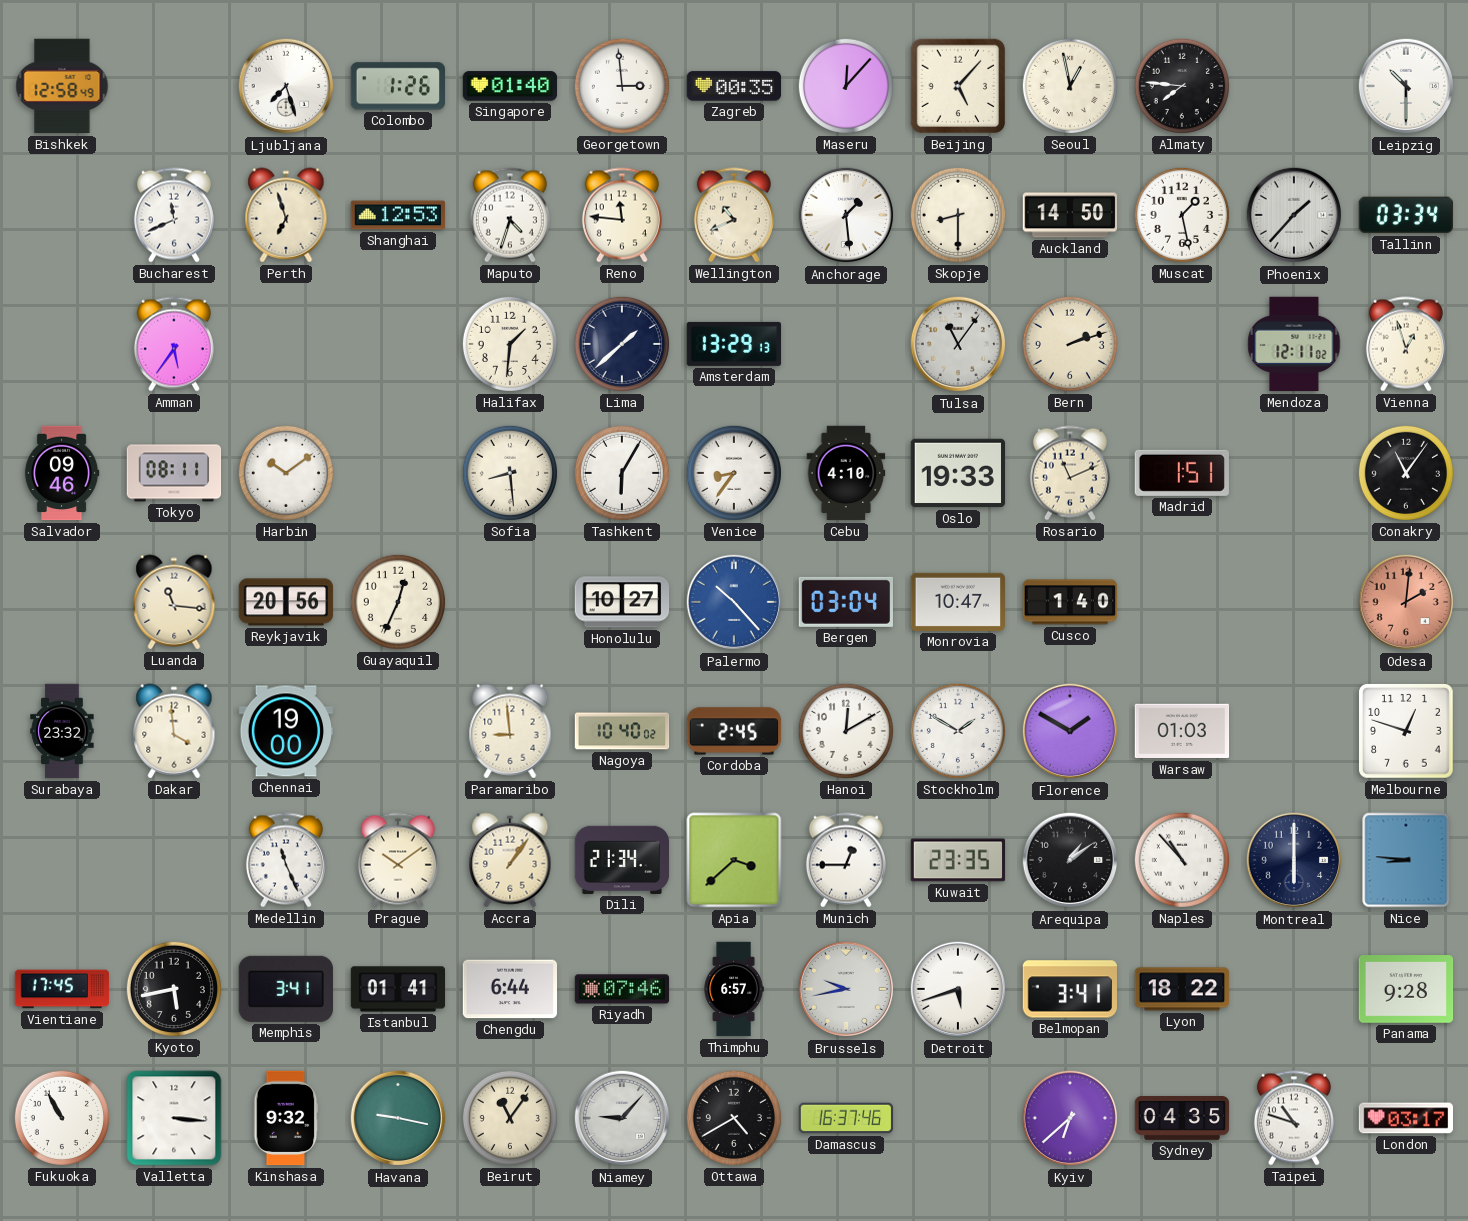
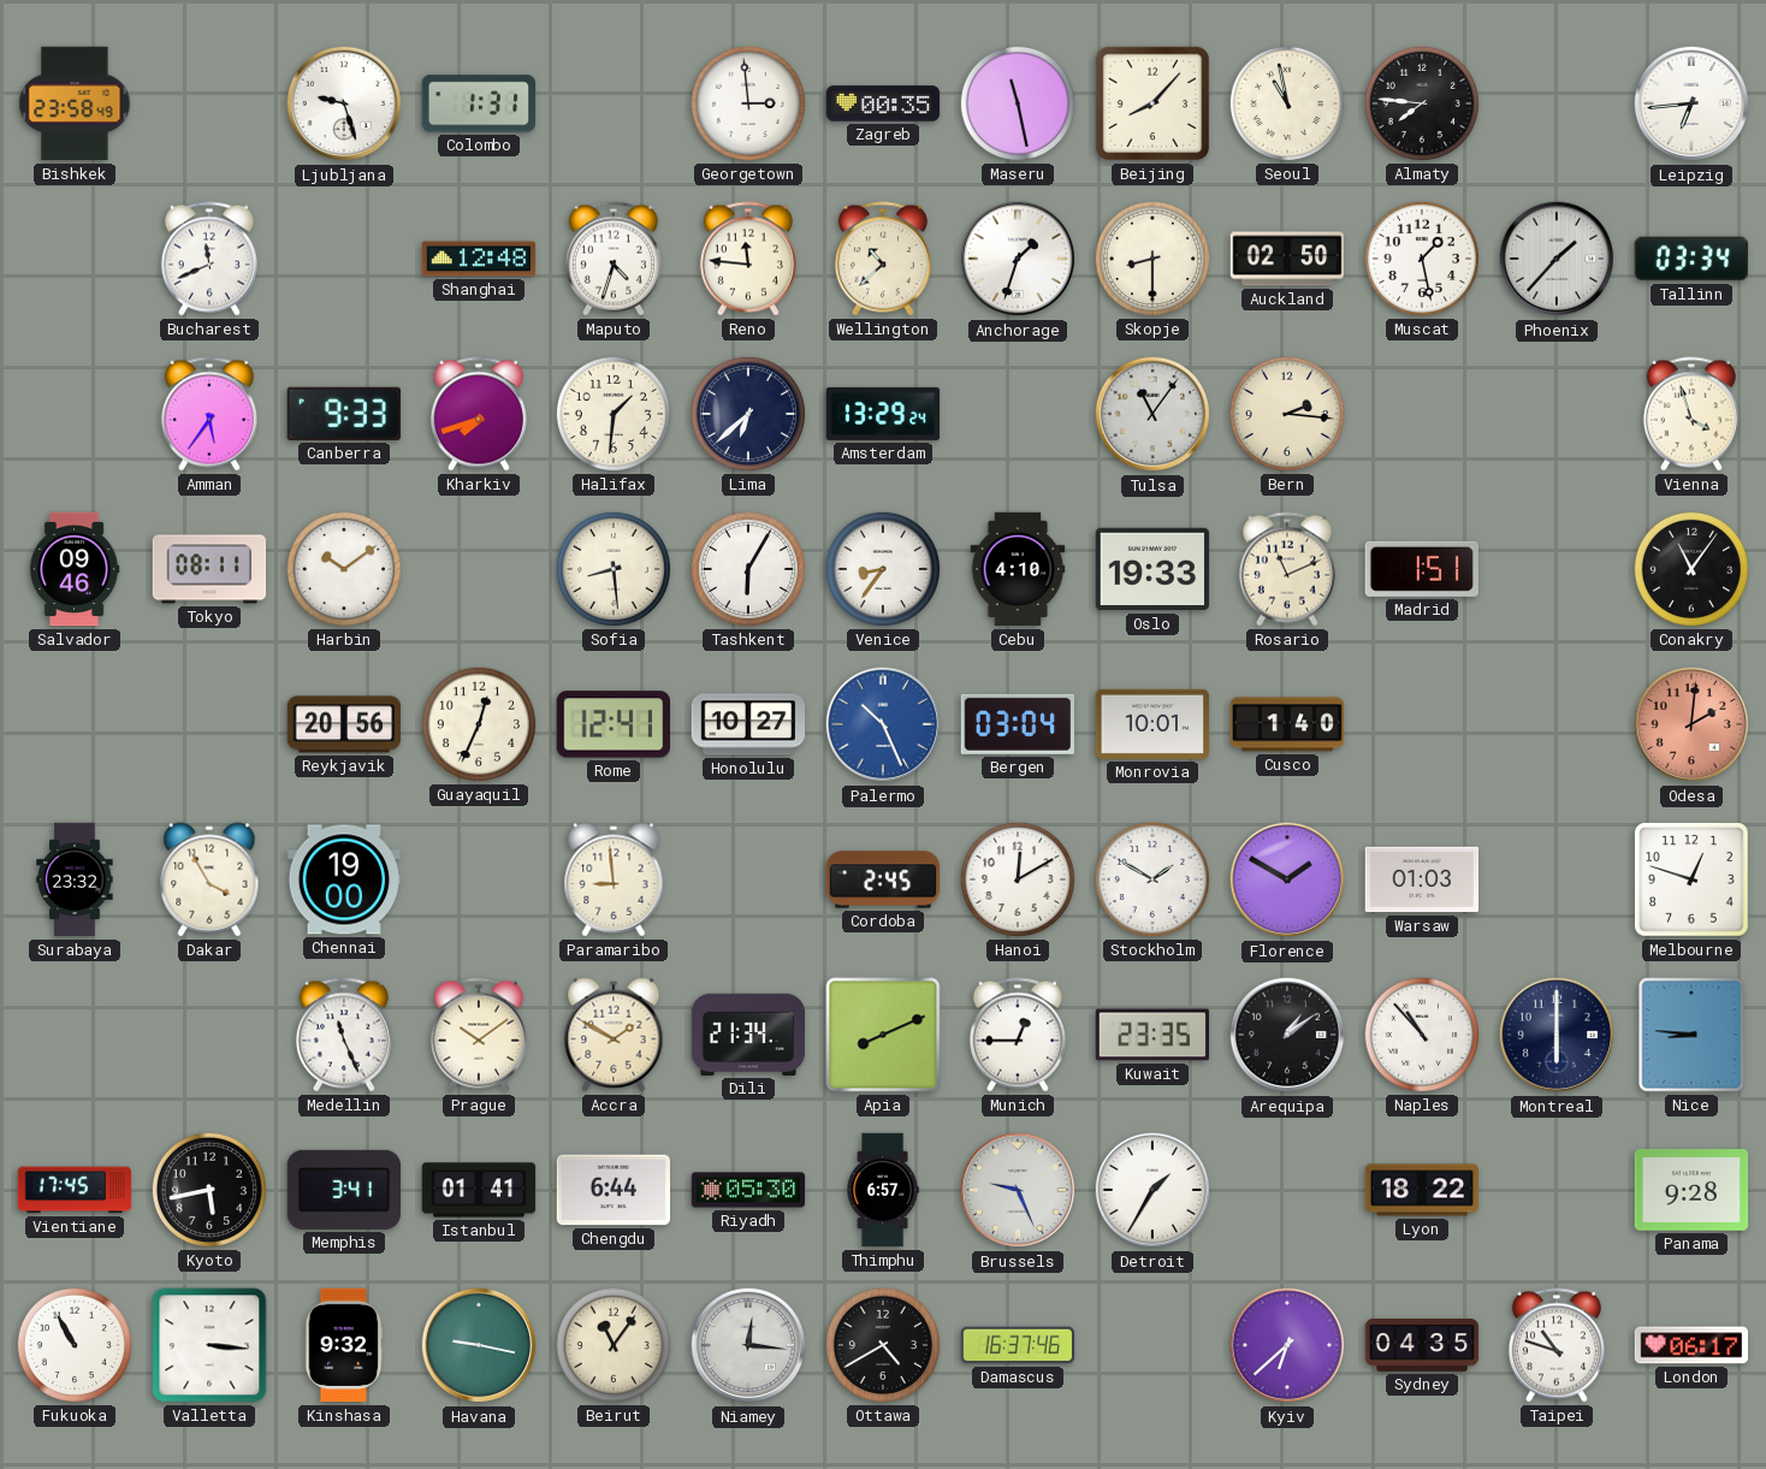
Bishkek: 12:58 -> 23:58
Ljubljana: 7:27 -> 9:27
Colombo: 1:26 -> 1:31
Singapore: 01:40 -> none
Maseru: 12:07 -> 11:28
Beijing: 5:07 -> 8:07
Seoul: 12:58 -> 10:58
Leipzig: 10:30 -> 6:44
Perth: 6:57 -> none
Shanghai: 12:53 -> 12:48
Wellington: 10:41 -> 10:38
Anchorage: 1:29 -> 1:33
Auckland: 14:50 -> 02:50
Canberra: none -> 9:33
Kharkiv: none -> 7:42
Lima: 1:38 -> 6:38
Amsterdam: 13:29:13 -> 13:29:24
Bern: 2:12 -> 2:16
Mendoza: 12:11 -> none
Vienna: 12:57 -> 3:57
Luanda: 11:16 -> none
Rome: none -> 12:41
Palermo: 10:23 -> 10:26
Monrovia: 10:47 -> 10:01
Dakar: 3:59 -> 3:55
Nagoya: 10:40 -> none
Accra: 1:06 -> 1:50
Apia: 3:38 -> 8:11
Riyadh: 07:46 -> 05:30
Brussels: 9:43 -> 9:26
Detroit: 5:42 -> 1:35
Belmopan: 3:41 -> none
Niamey: 9:07 -> 12:16
London: 03:17 -> 06:17
